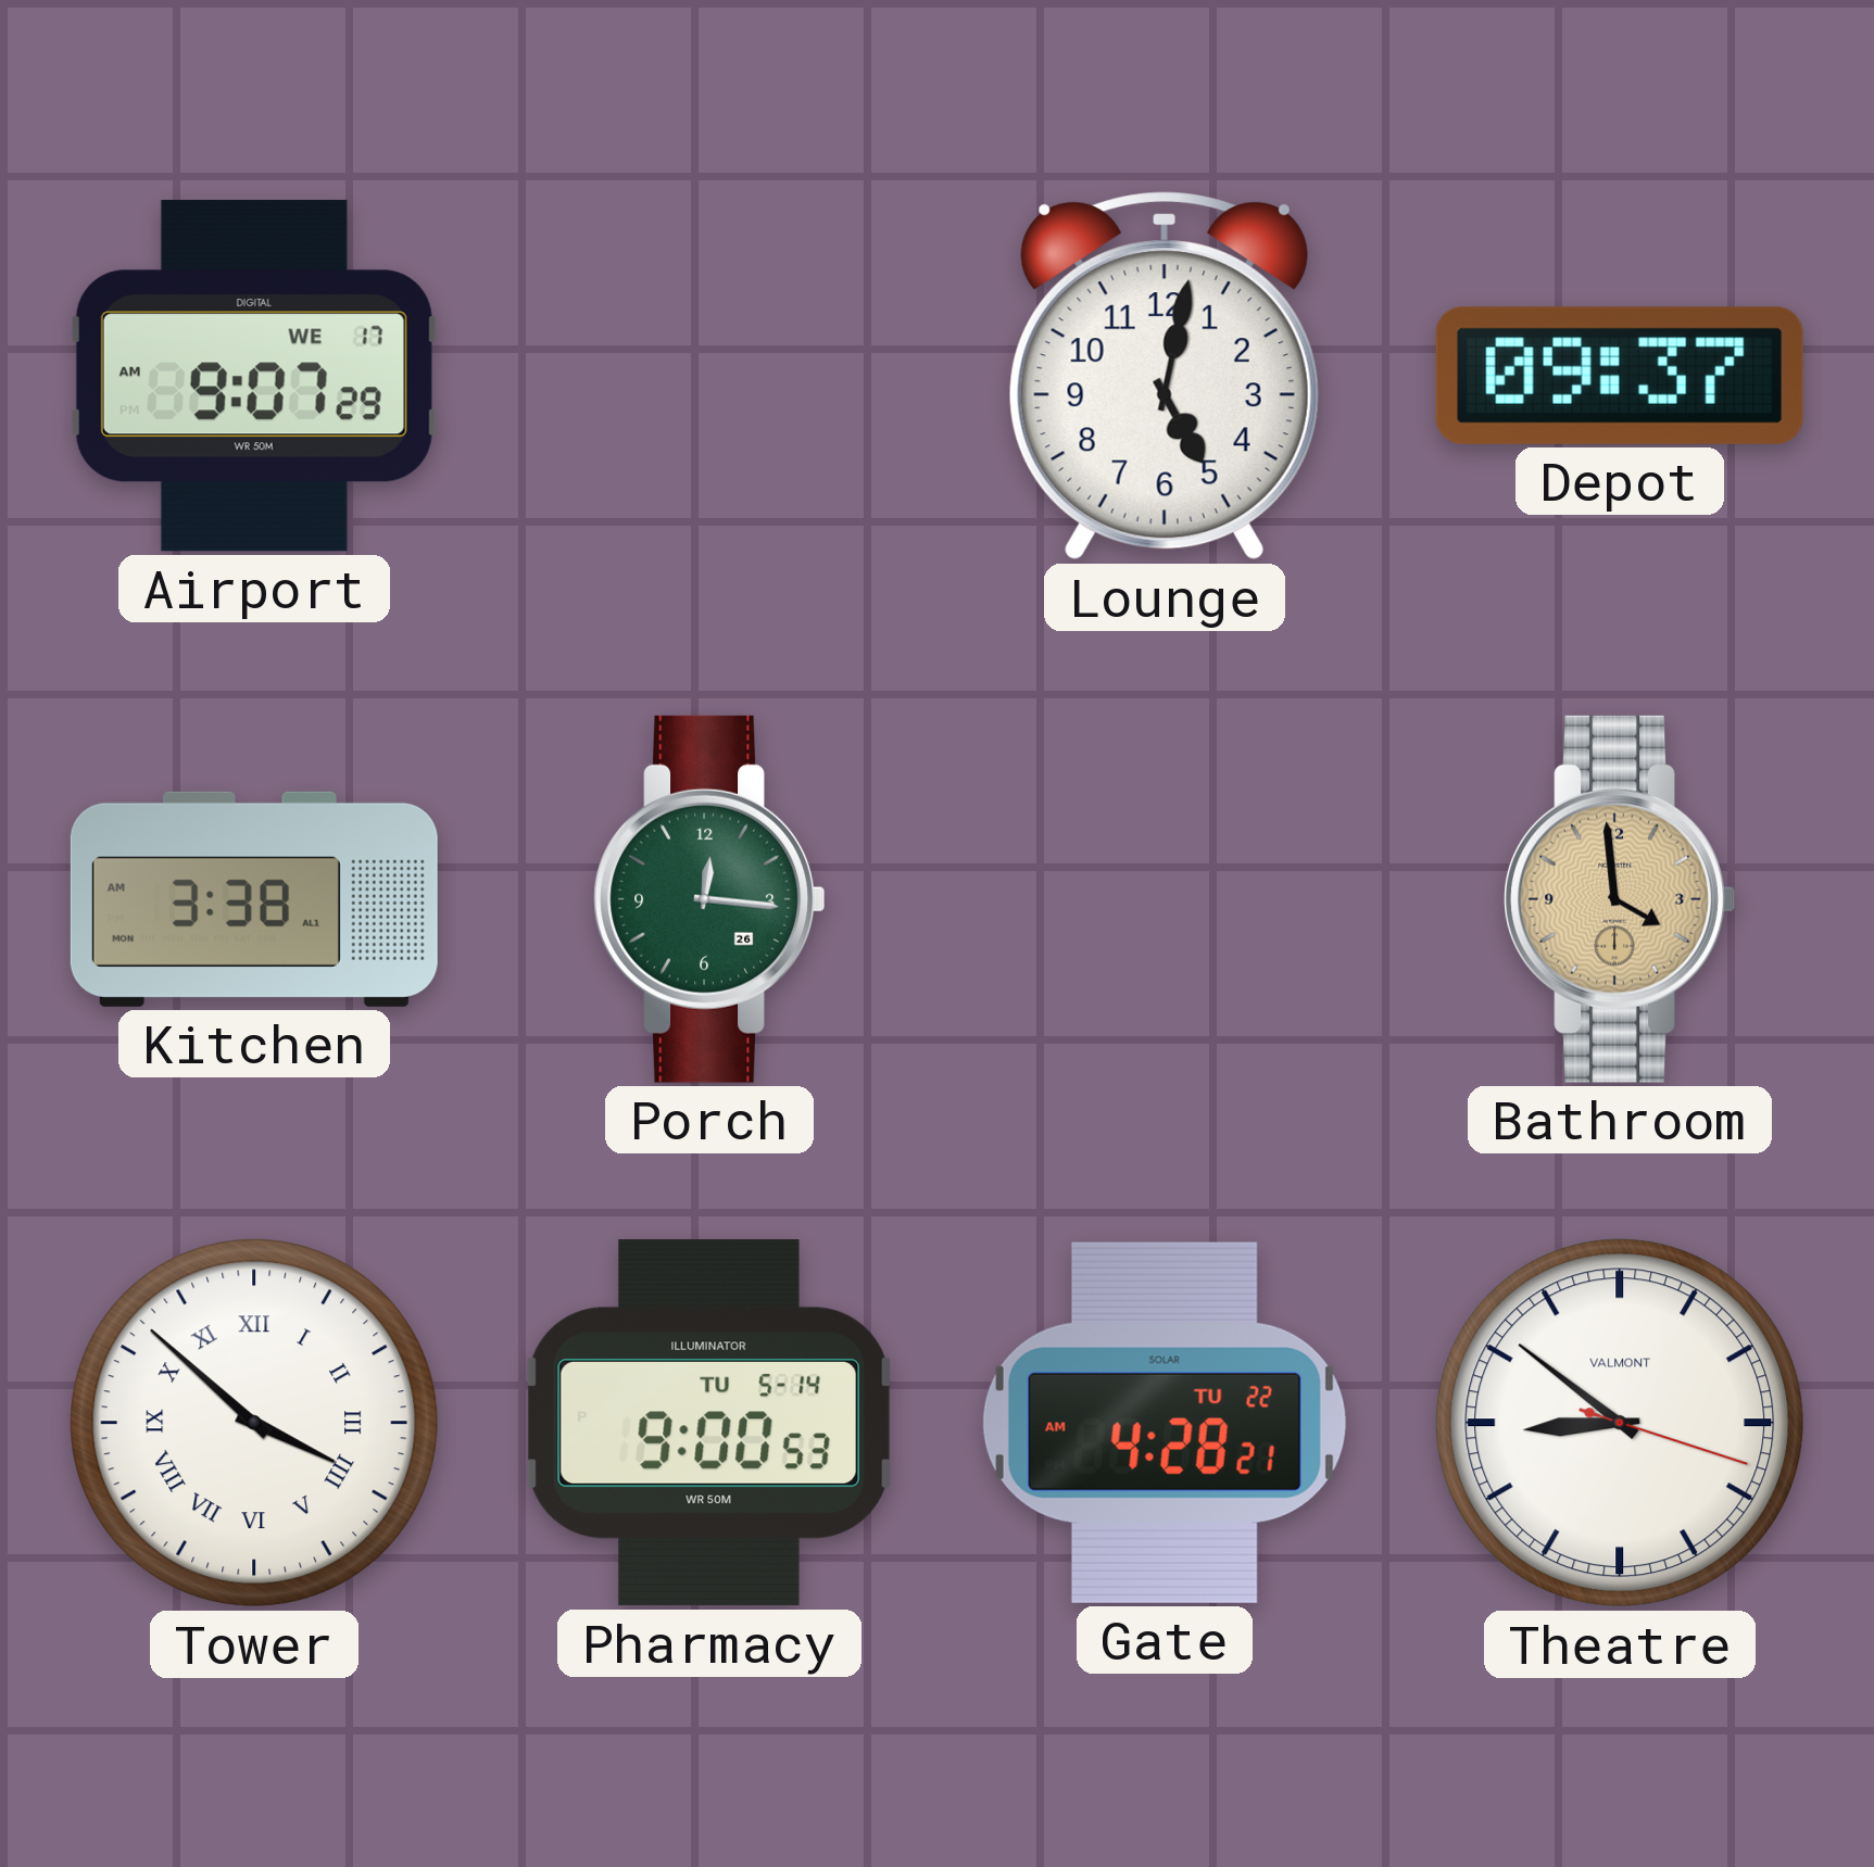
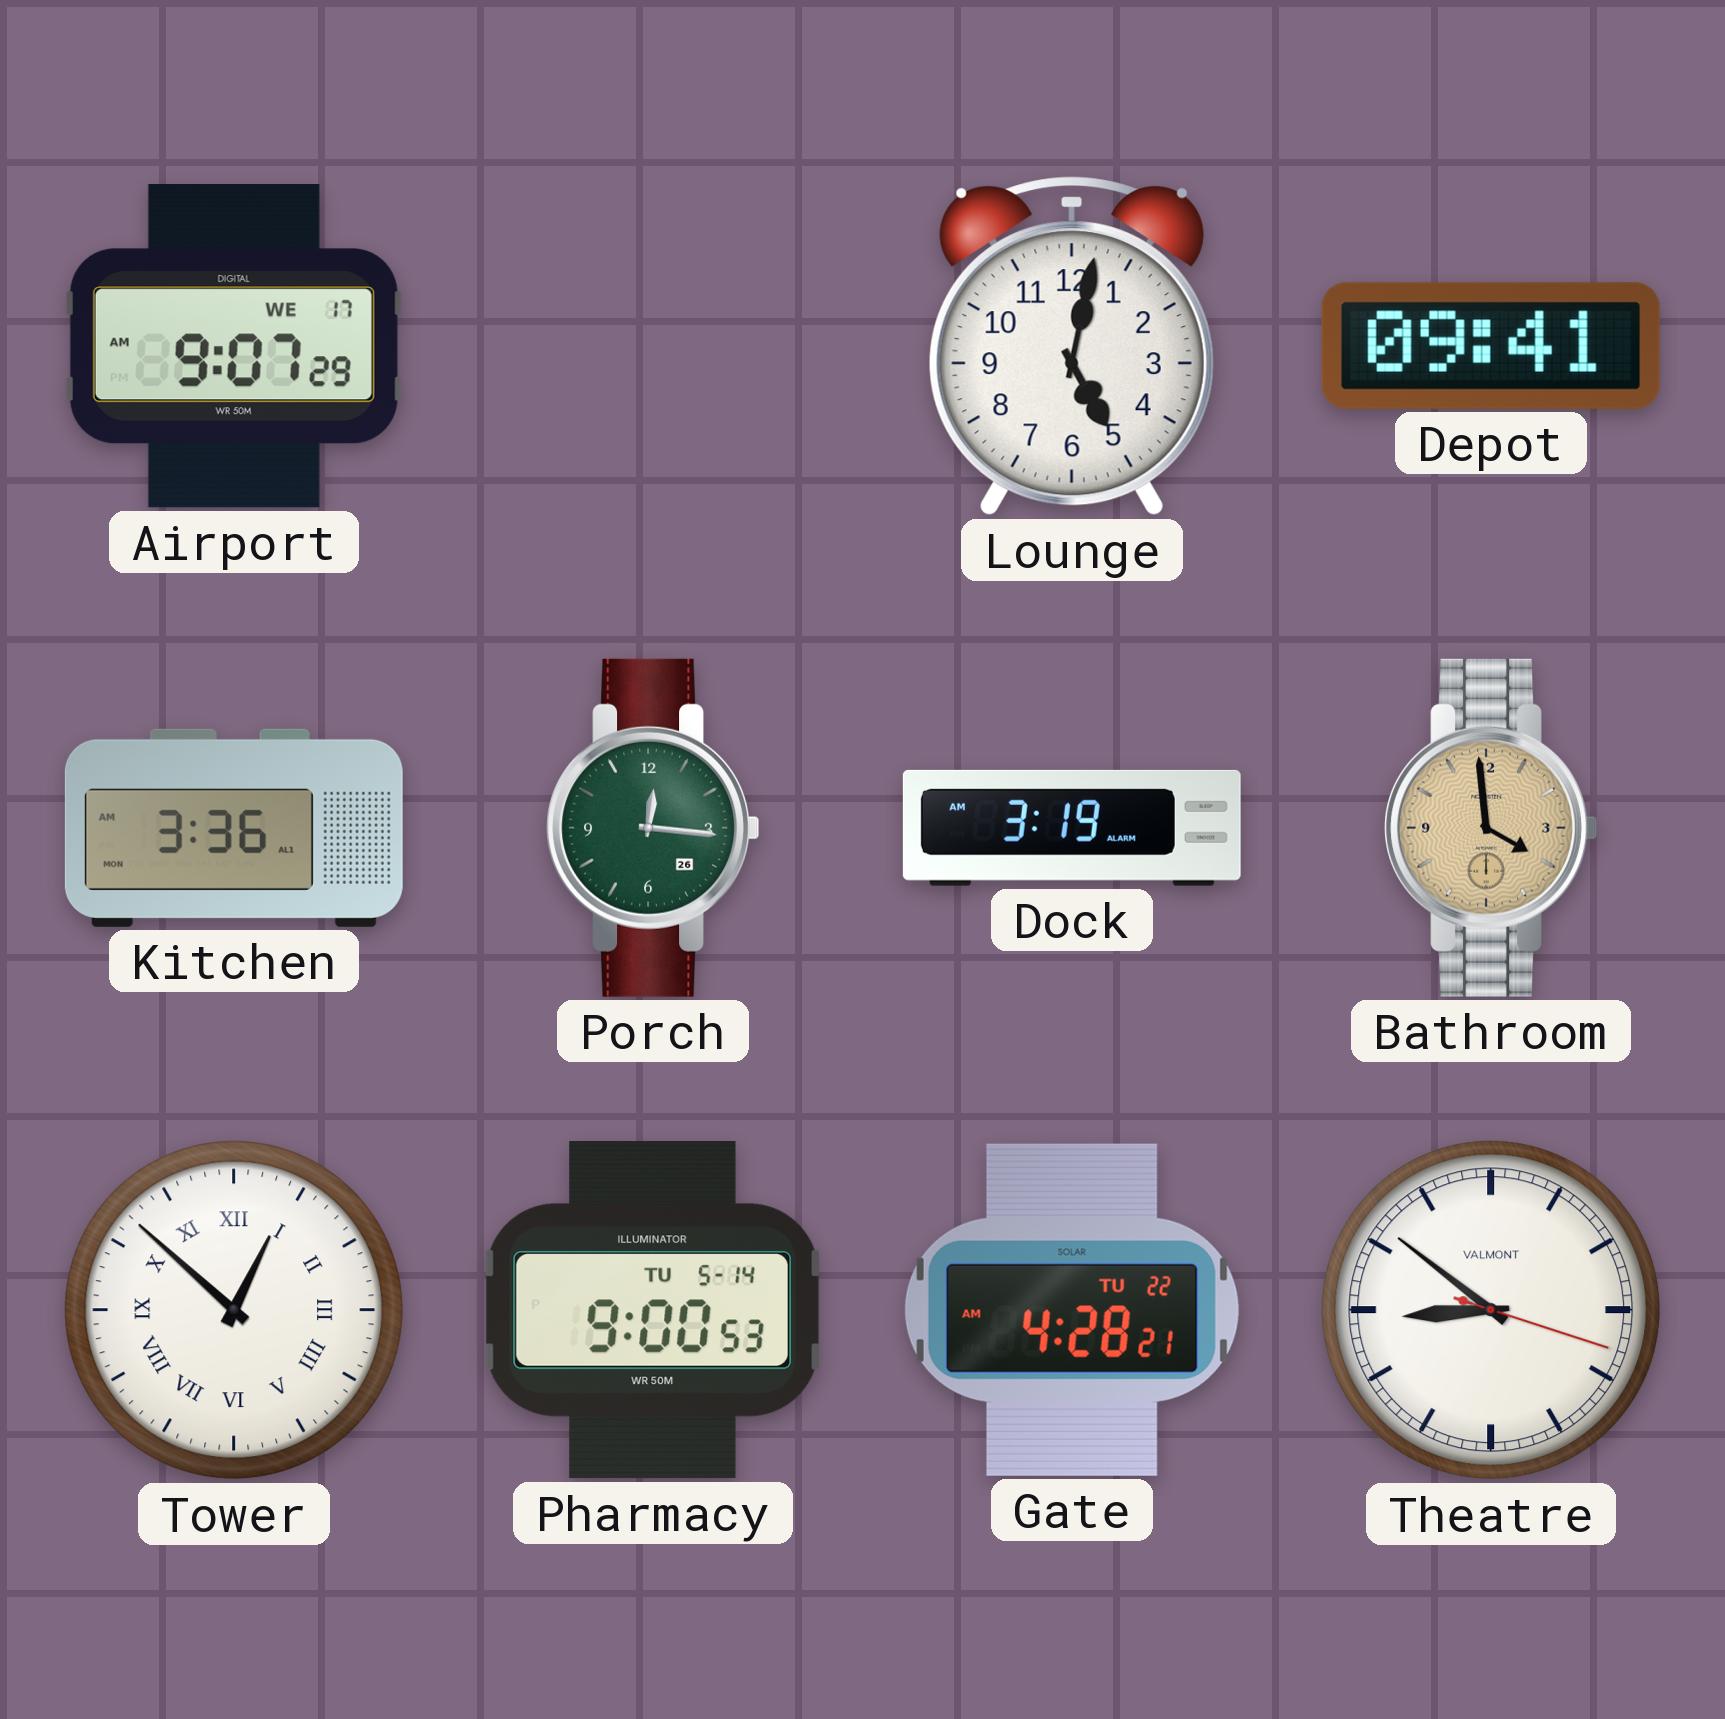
Depot: 09:37 -> 09:41
Kitchen: 3:38 -> 3:36
Dock: none -> 3:19
Tower: 3:52 -> 12:52
